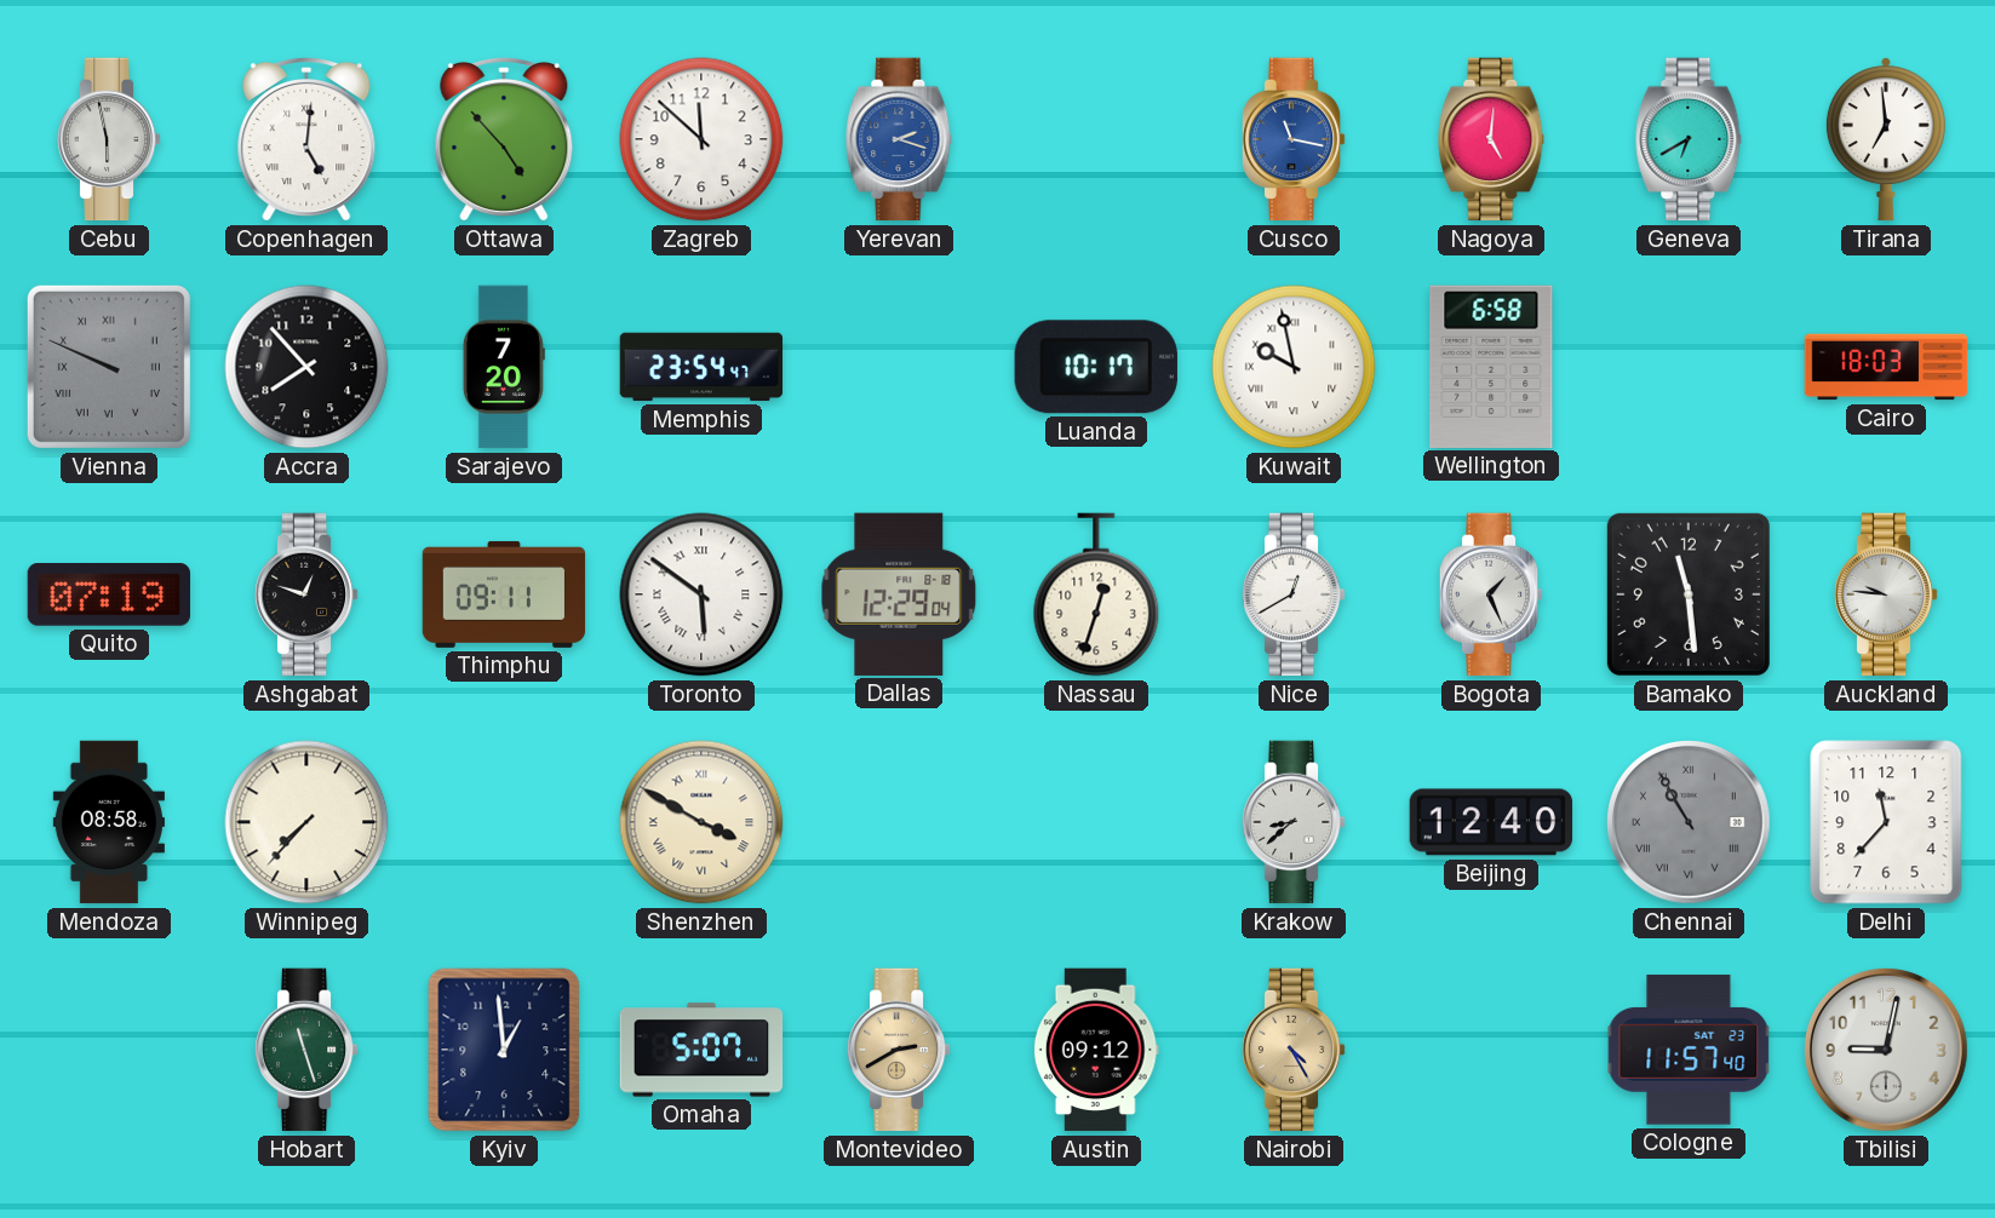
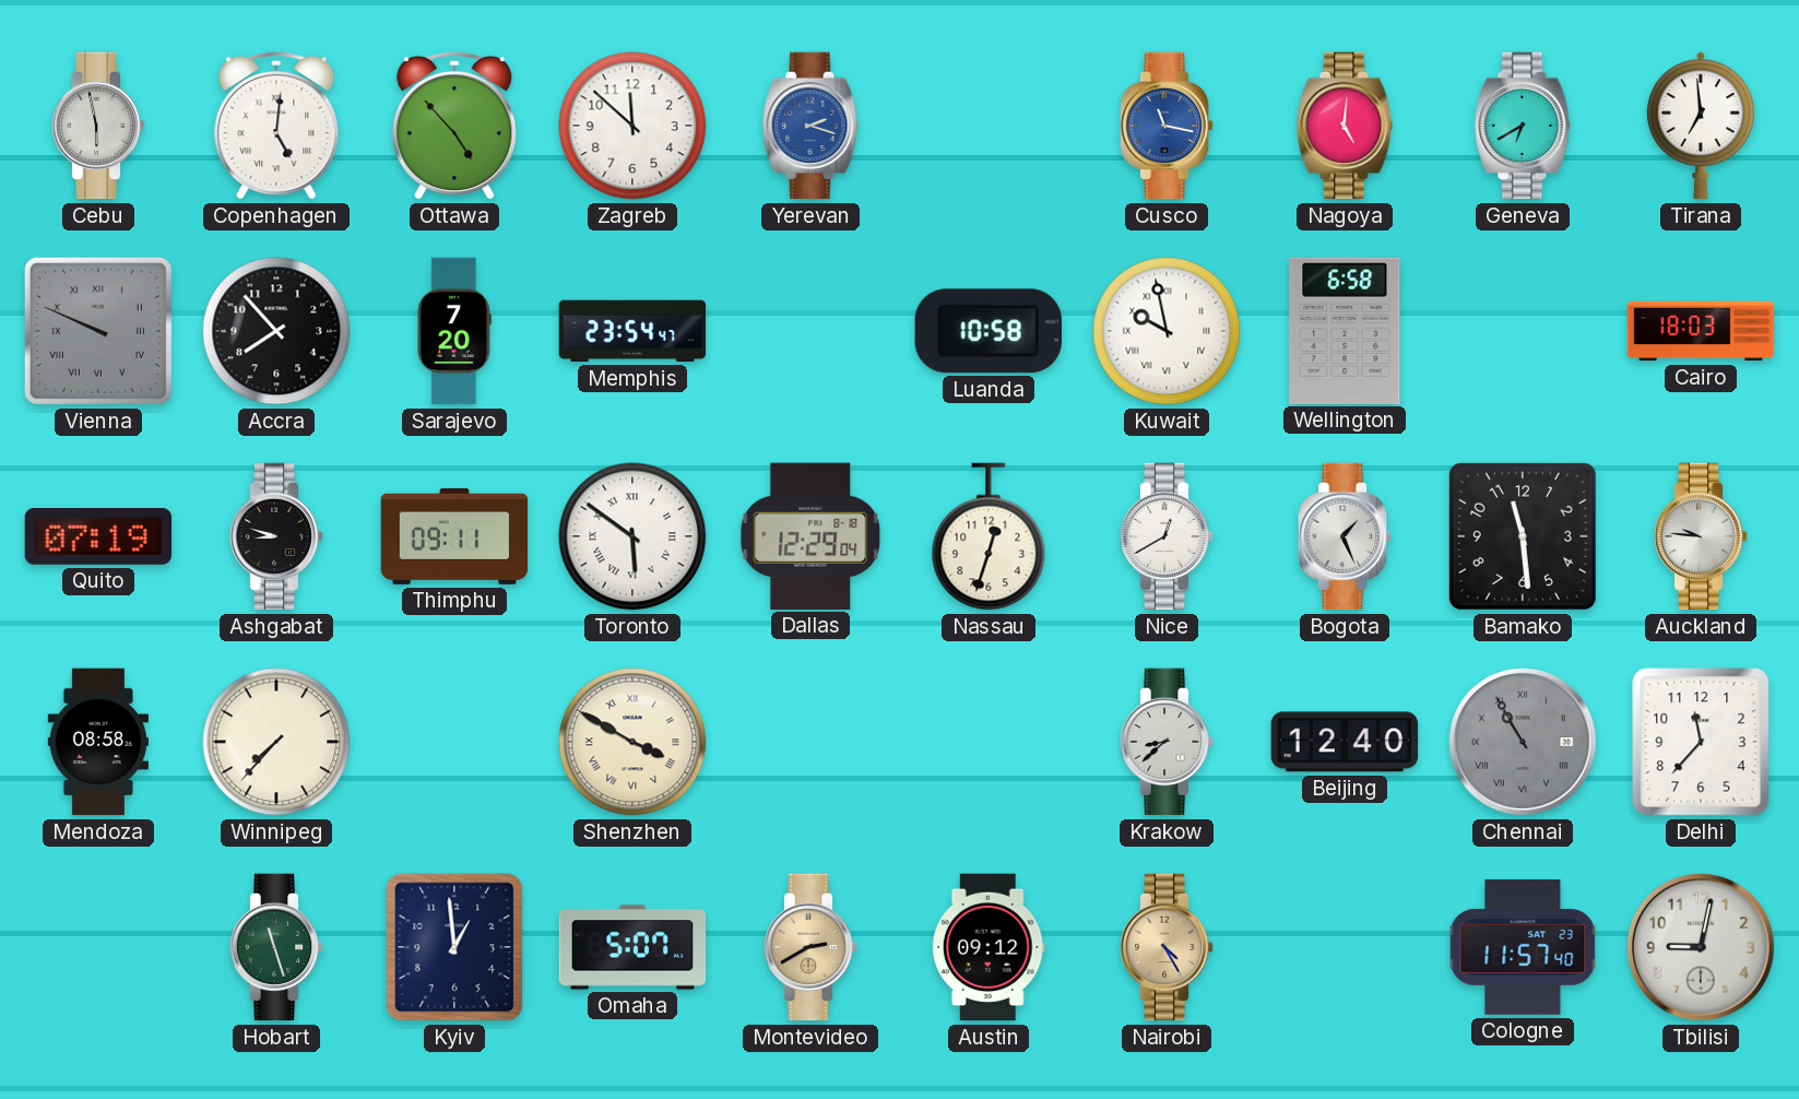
Luanda: 10:17 -> 10:58
Ashgabat: 12:48 -> 8:48
